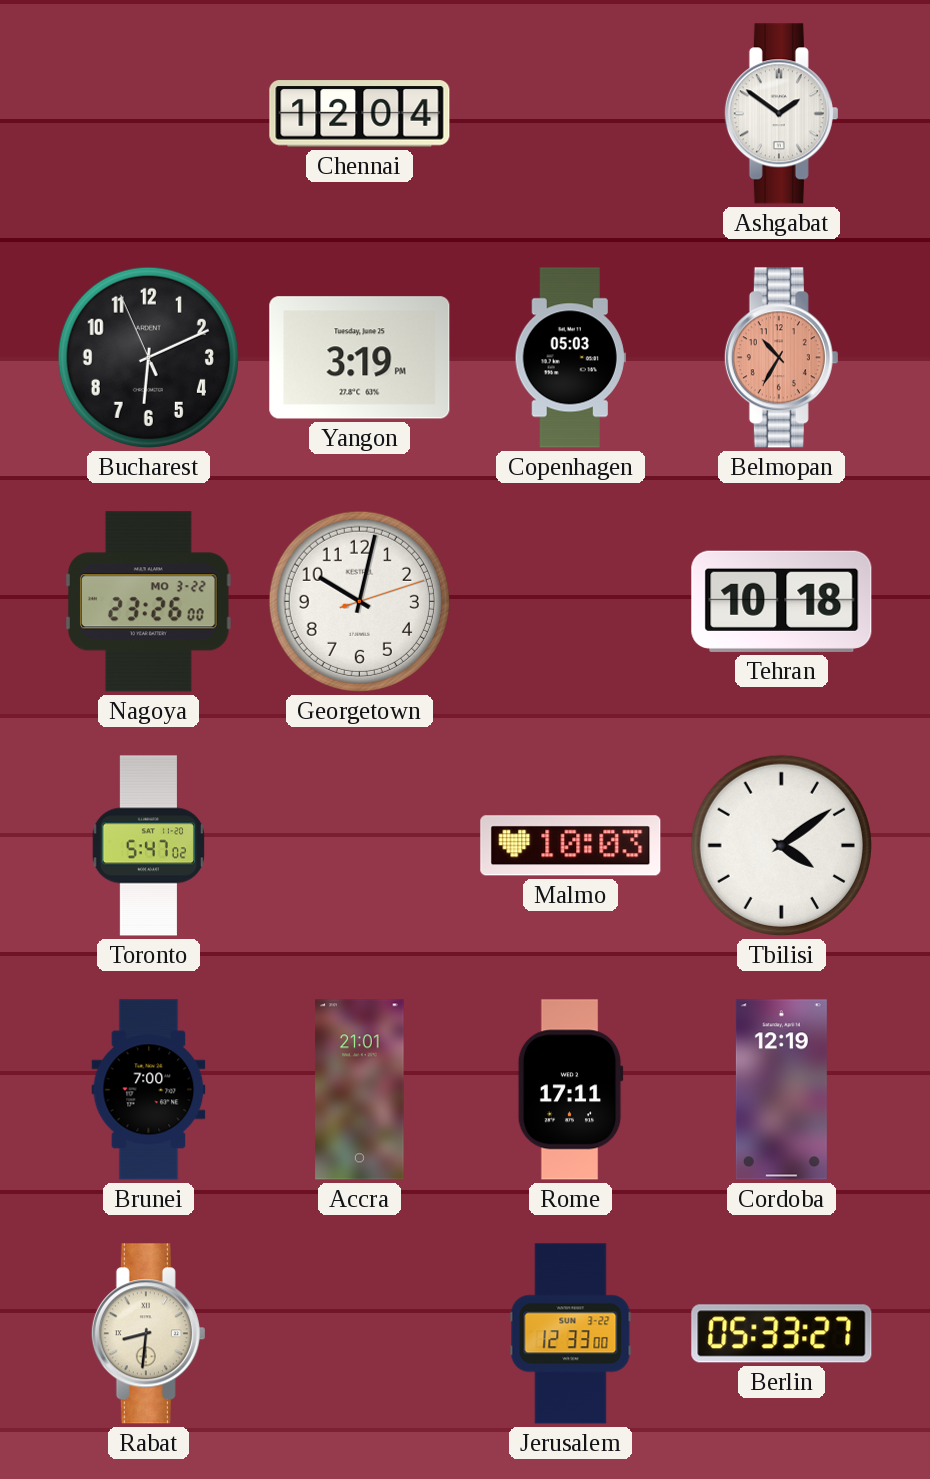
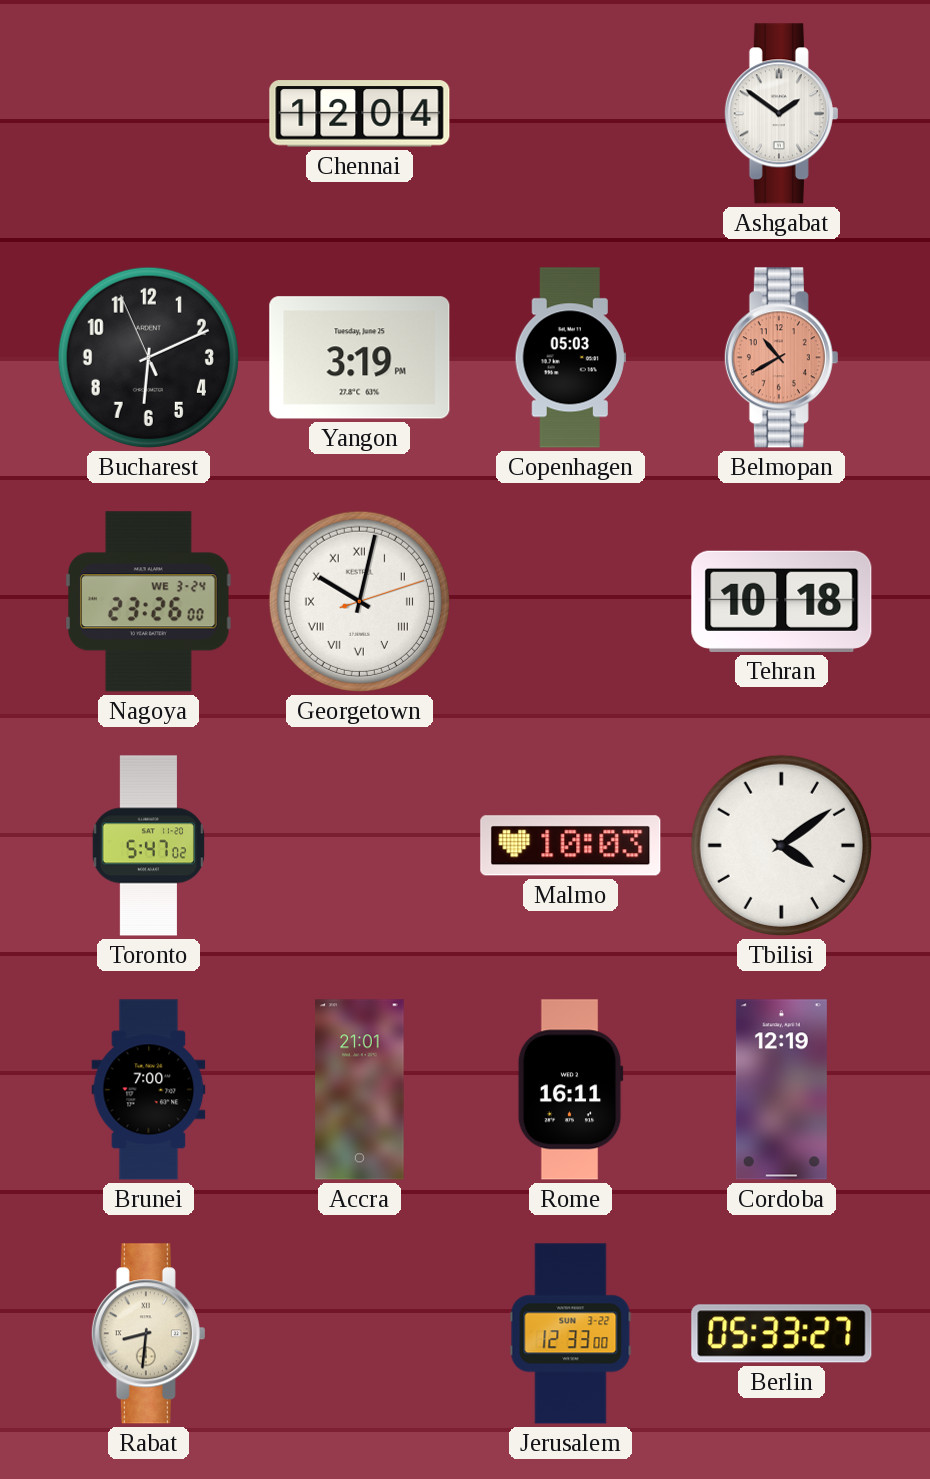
Belmopan: 10:35 -> 10:40
Nagoya date: MO 3-22 -> WE 3-24
Georgetown numerals: Arabic -> Roman
Rome: 17:11 -> 16:11
